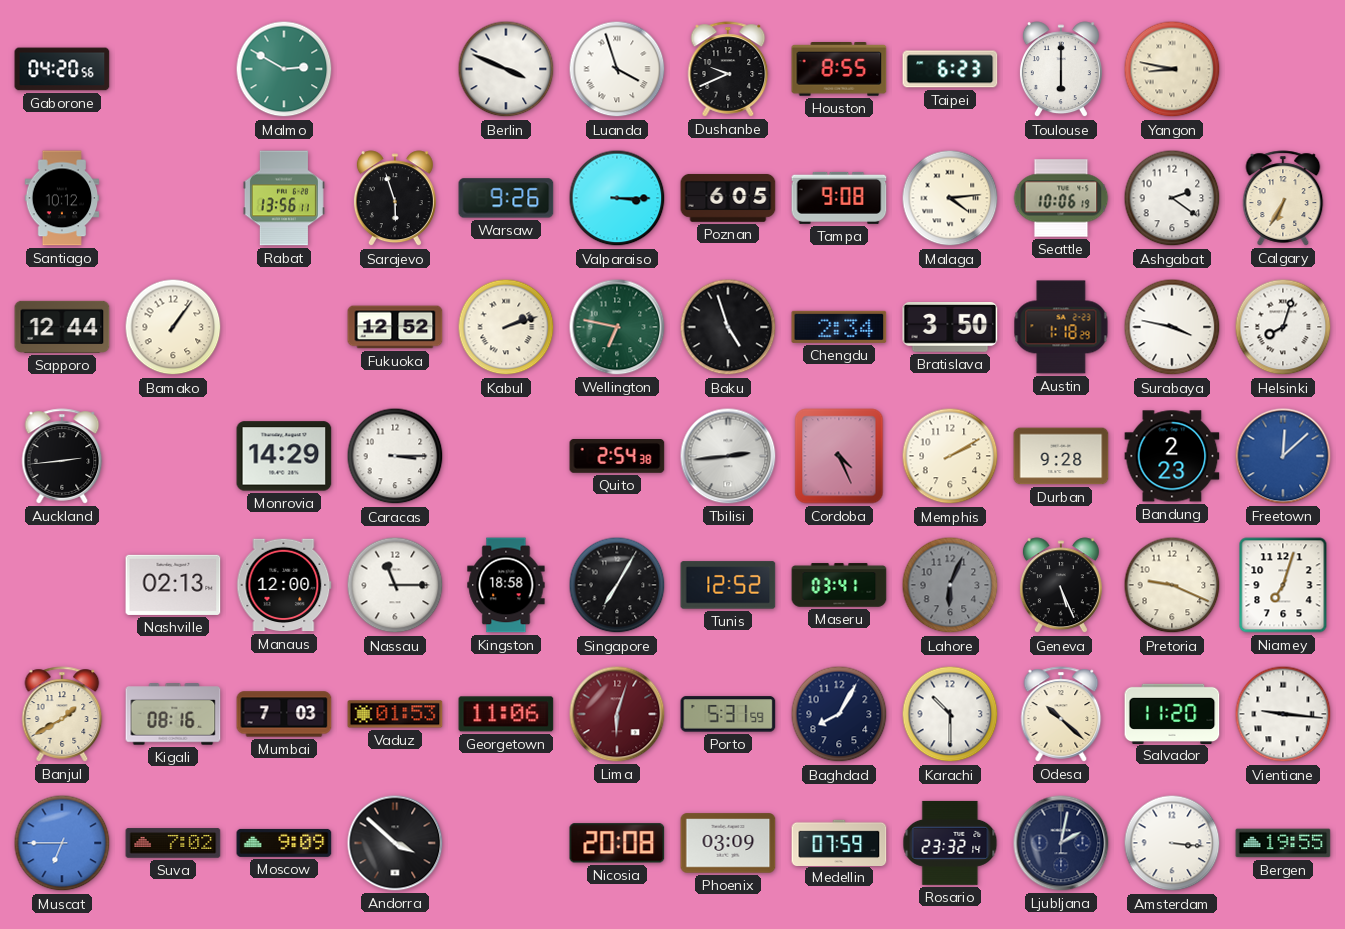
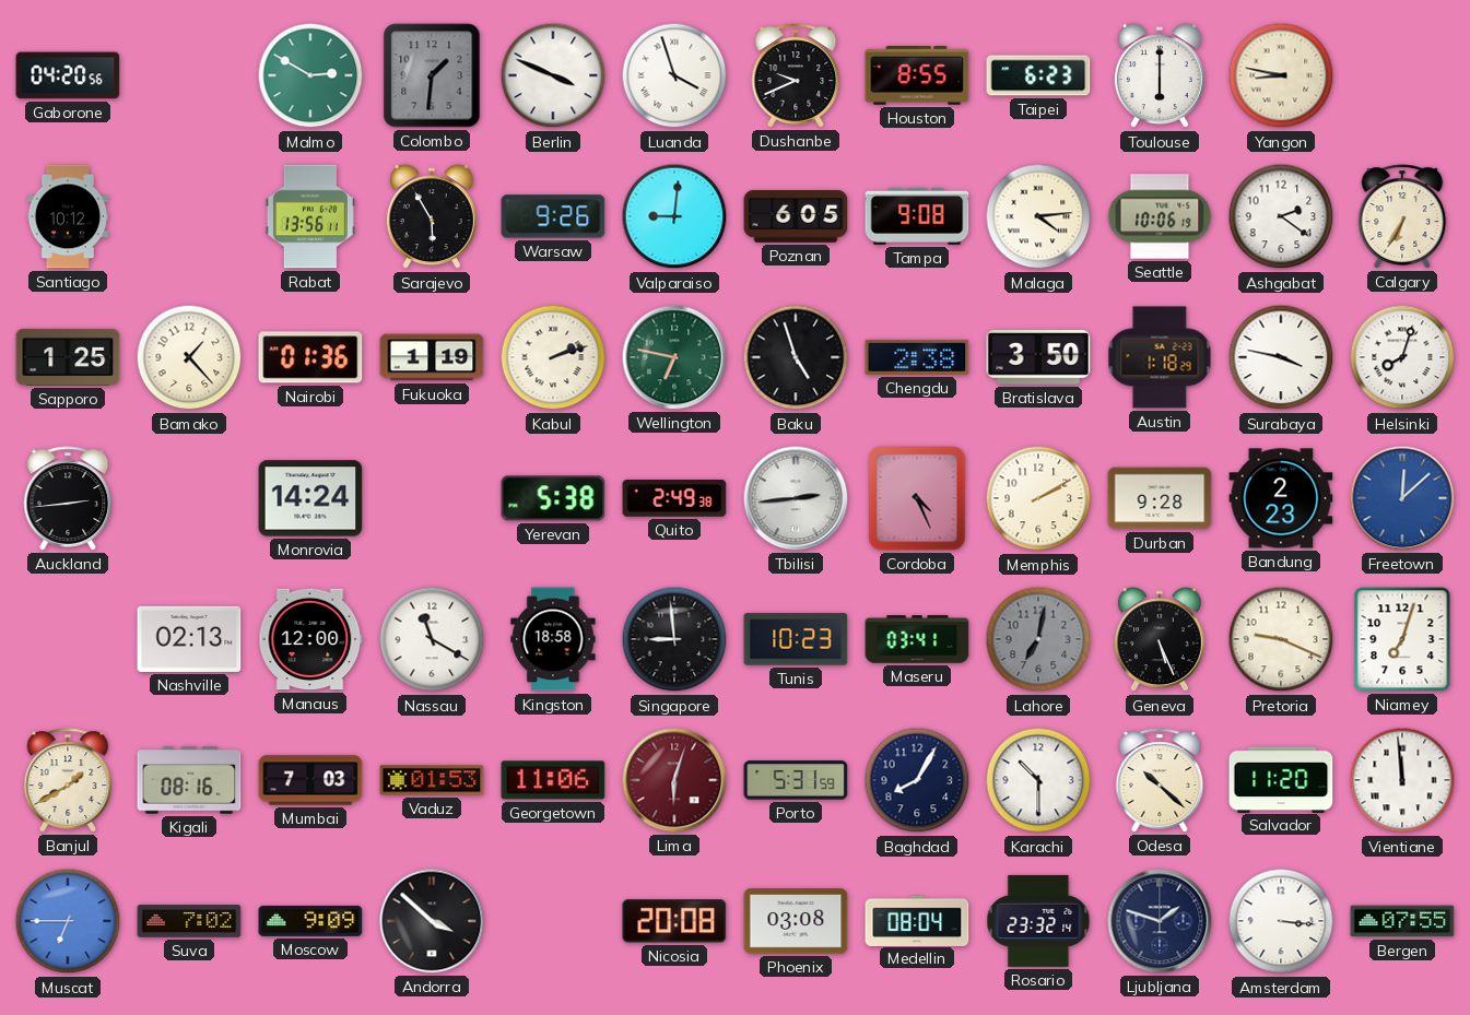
Colombo: none -> 1:31
Sarajevo: 5:57 -> 5:55
Valparaiso: 3:15 -> 9:01
Sapporo: 12:44 -> 1:25
Bamako: 1:06 -> 1:23
Nairobi: none -> 01:36
Fukuoka: 12:52 -> 1:19
Chengdu: 2:34 -> 2:38
Monrovia: 14:29 -> 14:24
Caracas: 3:15 -> none
Yerevan: none -> 5:38
Quito: 2:54 -> 2:49
Nassau: 11:15 -> 11:20
Singapore: 7:05 -> 8:59
Tunis: 12:52 -> 10:23
Lahore: 6:04 -> 7:02
Vientiane: 9:16 -> 11:59
Phoenix: 03:09 -> 03:08
Medellin: 07:59 -> 08:04
Ljubljana: 2:02 -> 1:48
Bergen: 19:55 -> 07:55
